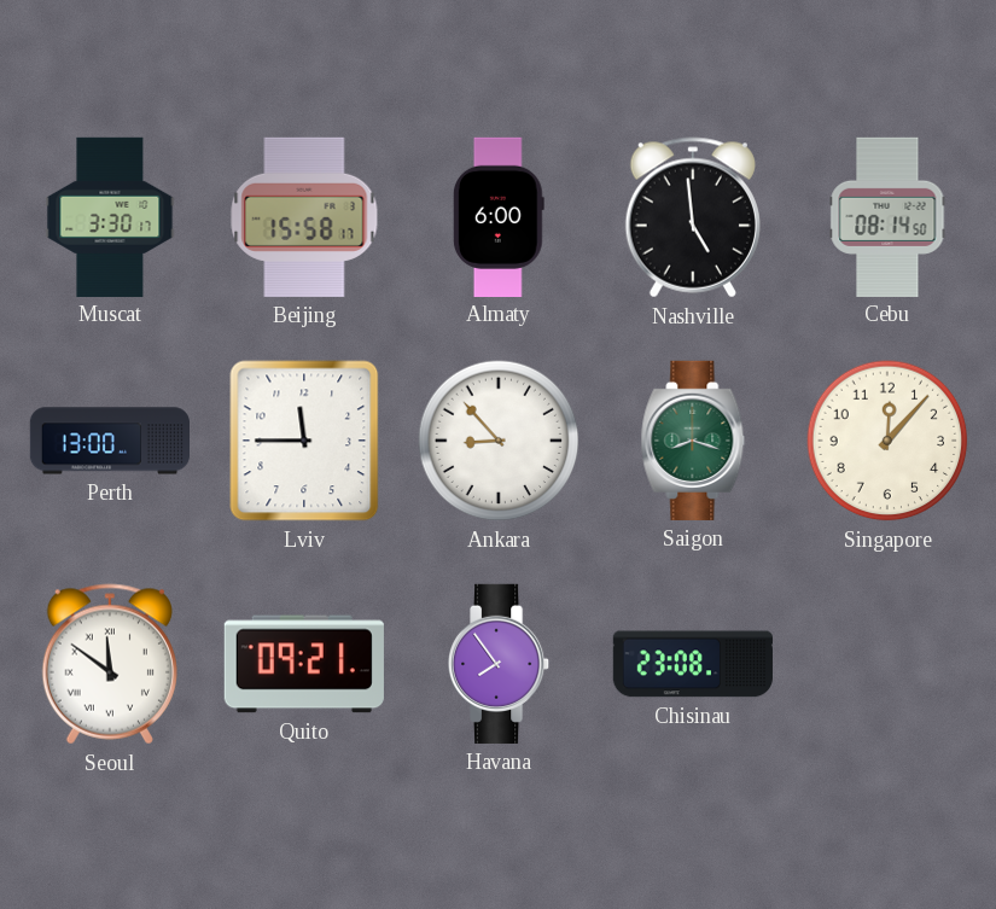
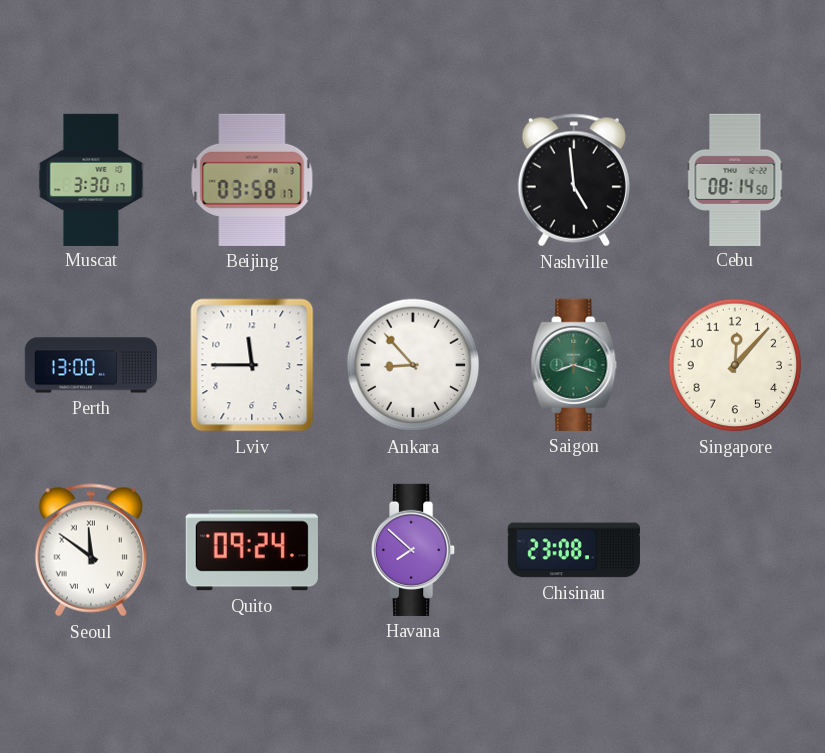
Beijing: 15:58 -> 03:58
Almaty: 6:00 -> none
Quito: 09:21 -> 09:24
Havana: 7:54 -> 7:52
